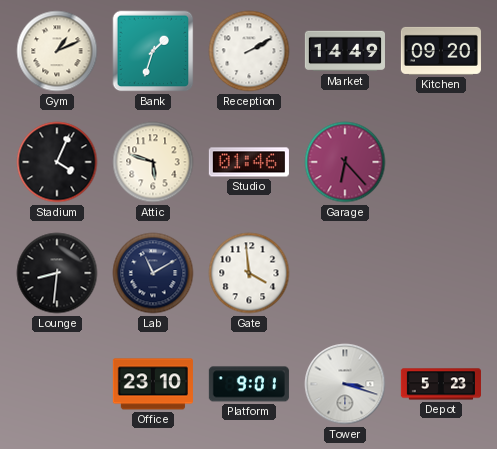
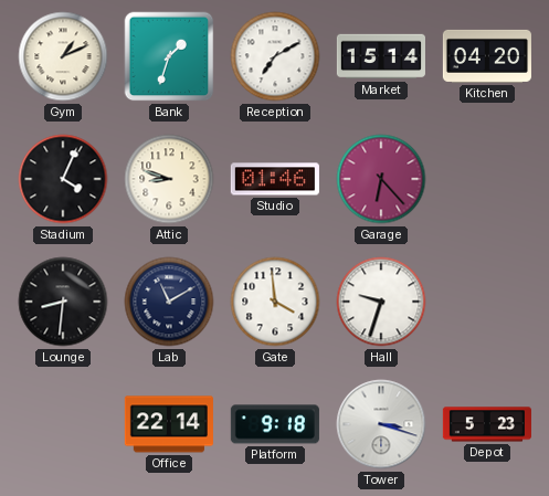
Reception: 2:10 -> 7:10
Market: 14:49 -> 15:14
Kitchen: 09:20 -> 04:20
Attic: 5:48 -> 8:48
Hall: none -> 9:33
Office: 23:10 -> 22:14
Platform: 9:01 -> 9:18
